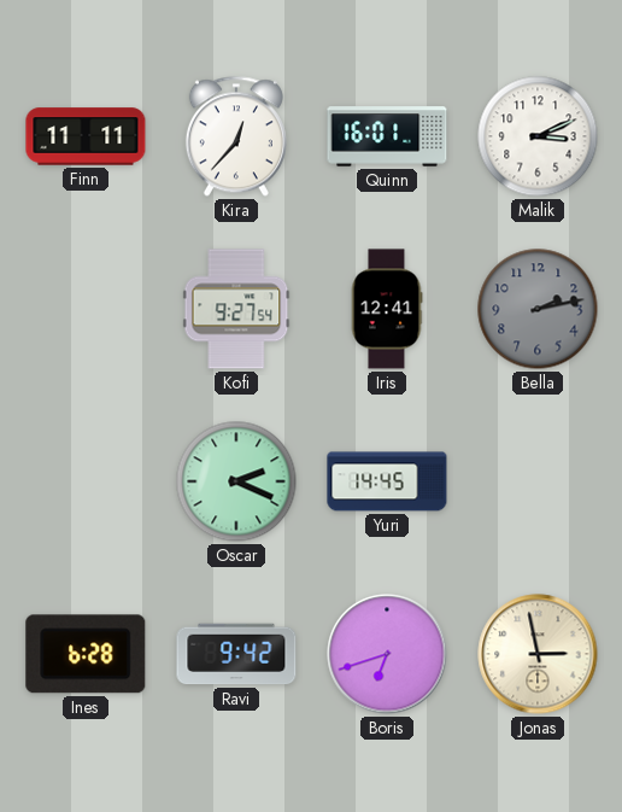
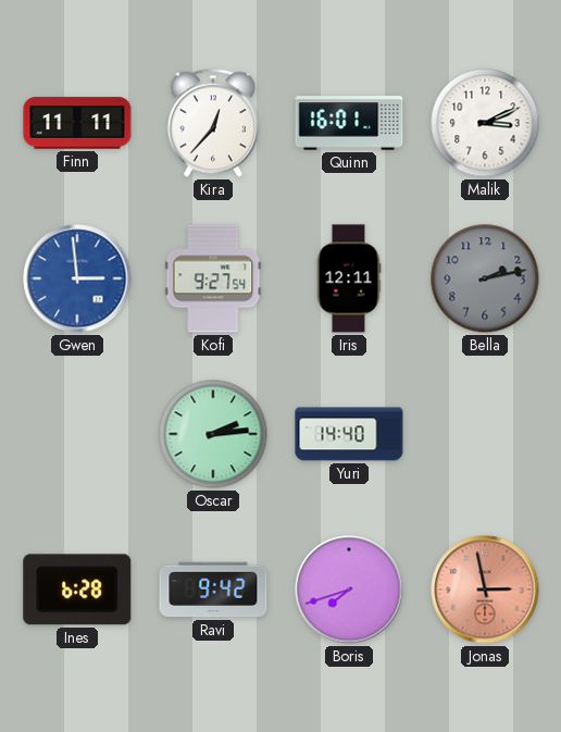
Gwen: none -> 2:59
Iris: 12:41 -> 12:11
Oscar: 2:19 -> 2:14
Yuri: 14:45 -> 14:40
Boris: 6:42 -> 7:42
Jonas dial: cream -> salmon
